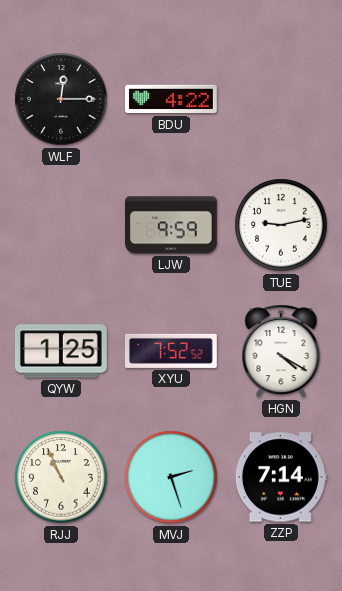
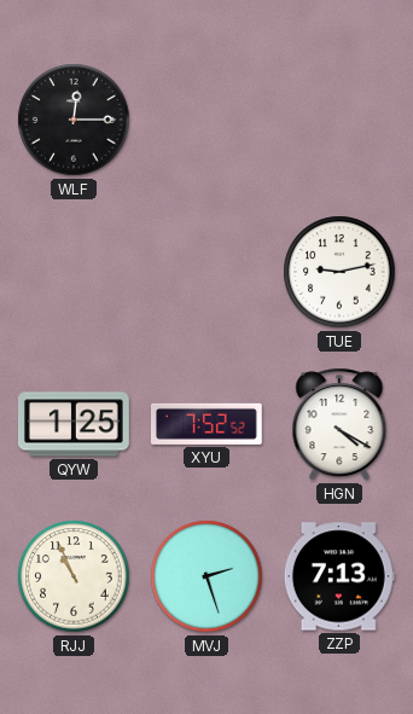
BDU: 4:22 -> none
LJW: 9:59 -> none
ZZP: 7:14 -> 7:13
